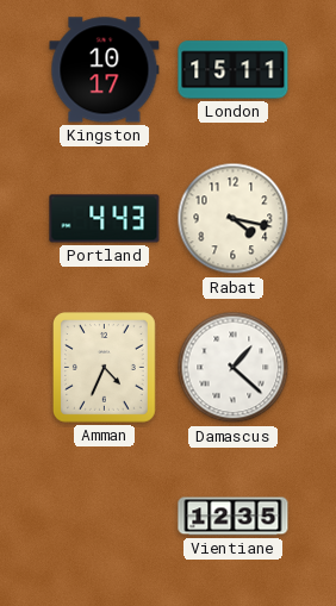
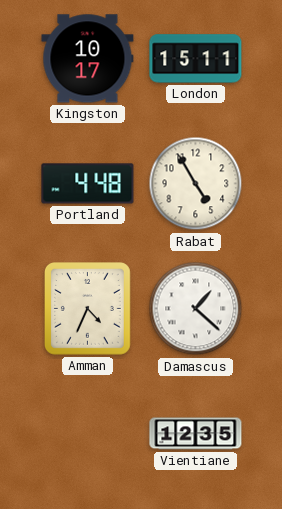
Portland: 4:43 -> 4:48
Rabat: 4:17 -> 4:55
